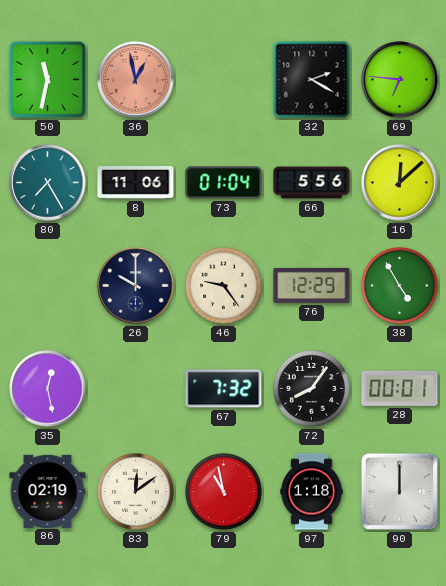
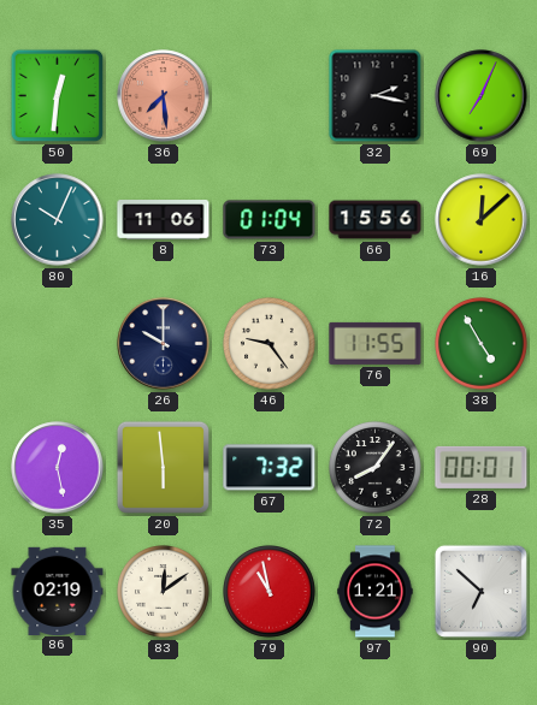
50: 11:32 -> 12:31
36: 12:58 -> 7:29
32: 2:20 -> 2:17
69: 6:46 -> 7:04
80: 7:25 -> 10:04
66: 5:56 -> 15:56
76: 12:29 -> 11:55
20: none -> 5:59
97: 1:18 -> 1:21
90: 12:00 -> 6:52
